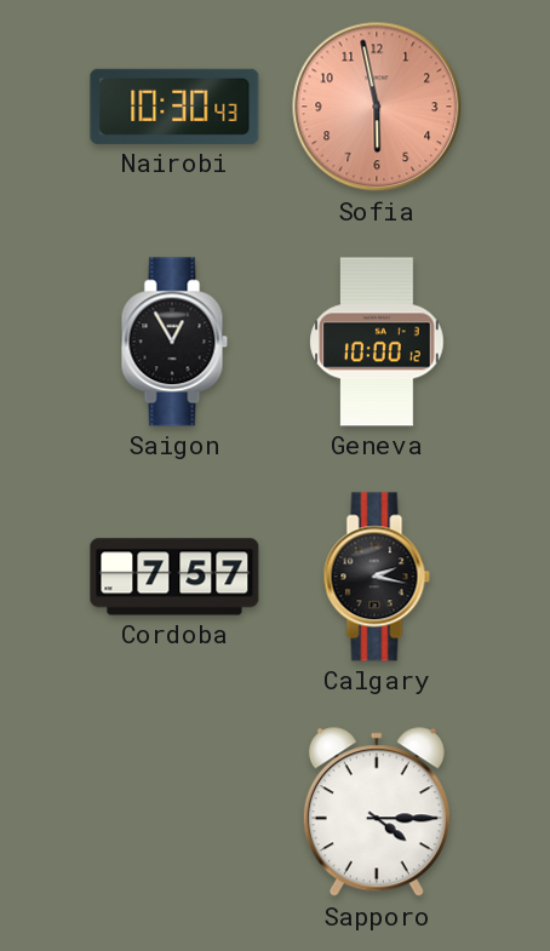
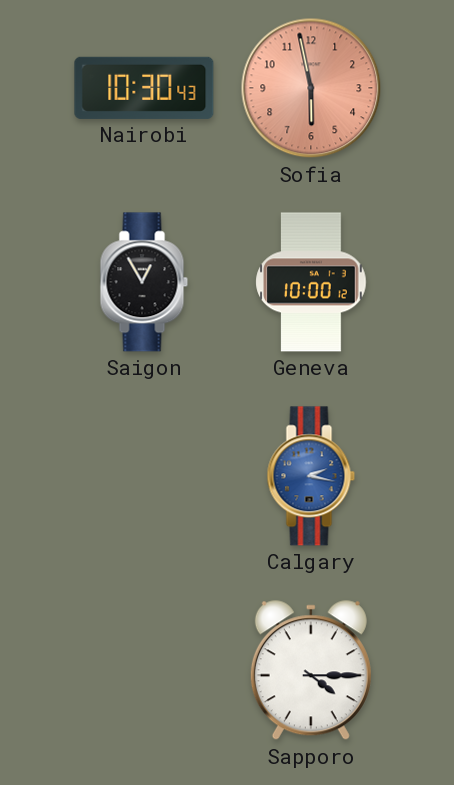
Cordoba: 7:57 -> none
Calgary dial: black -> blue
